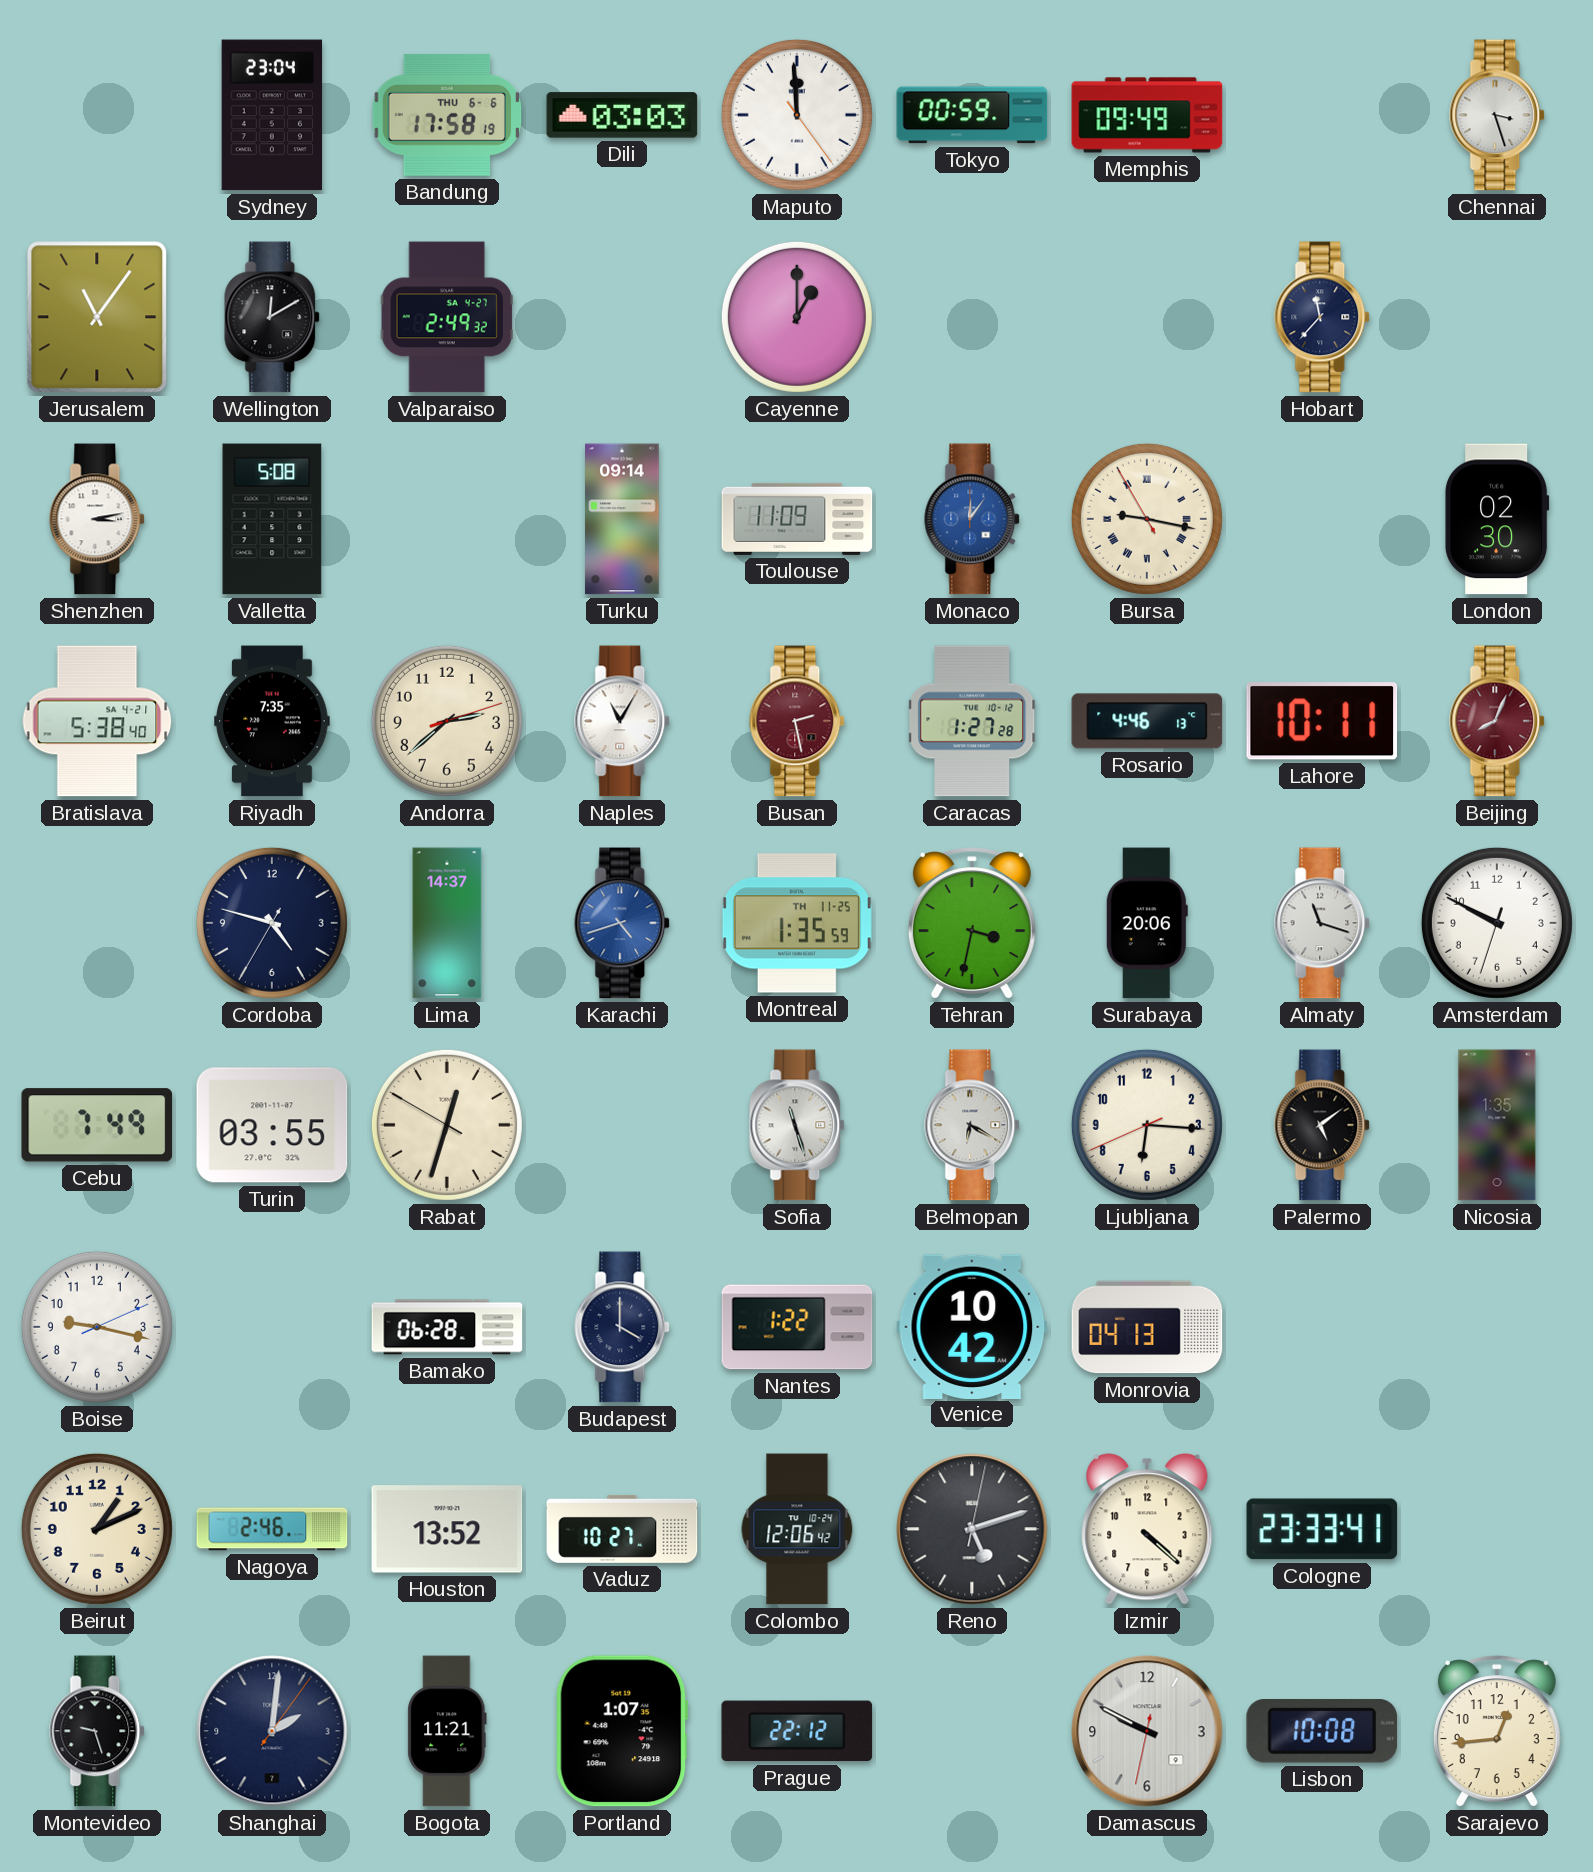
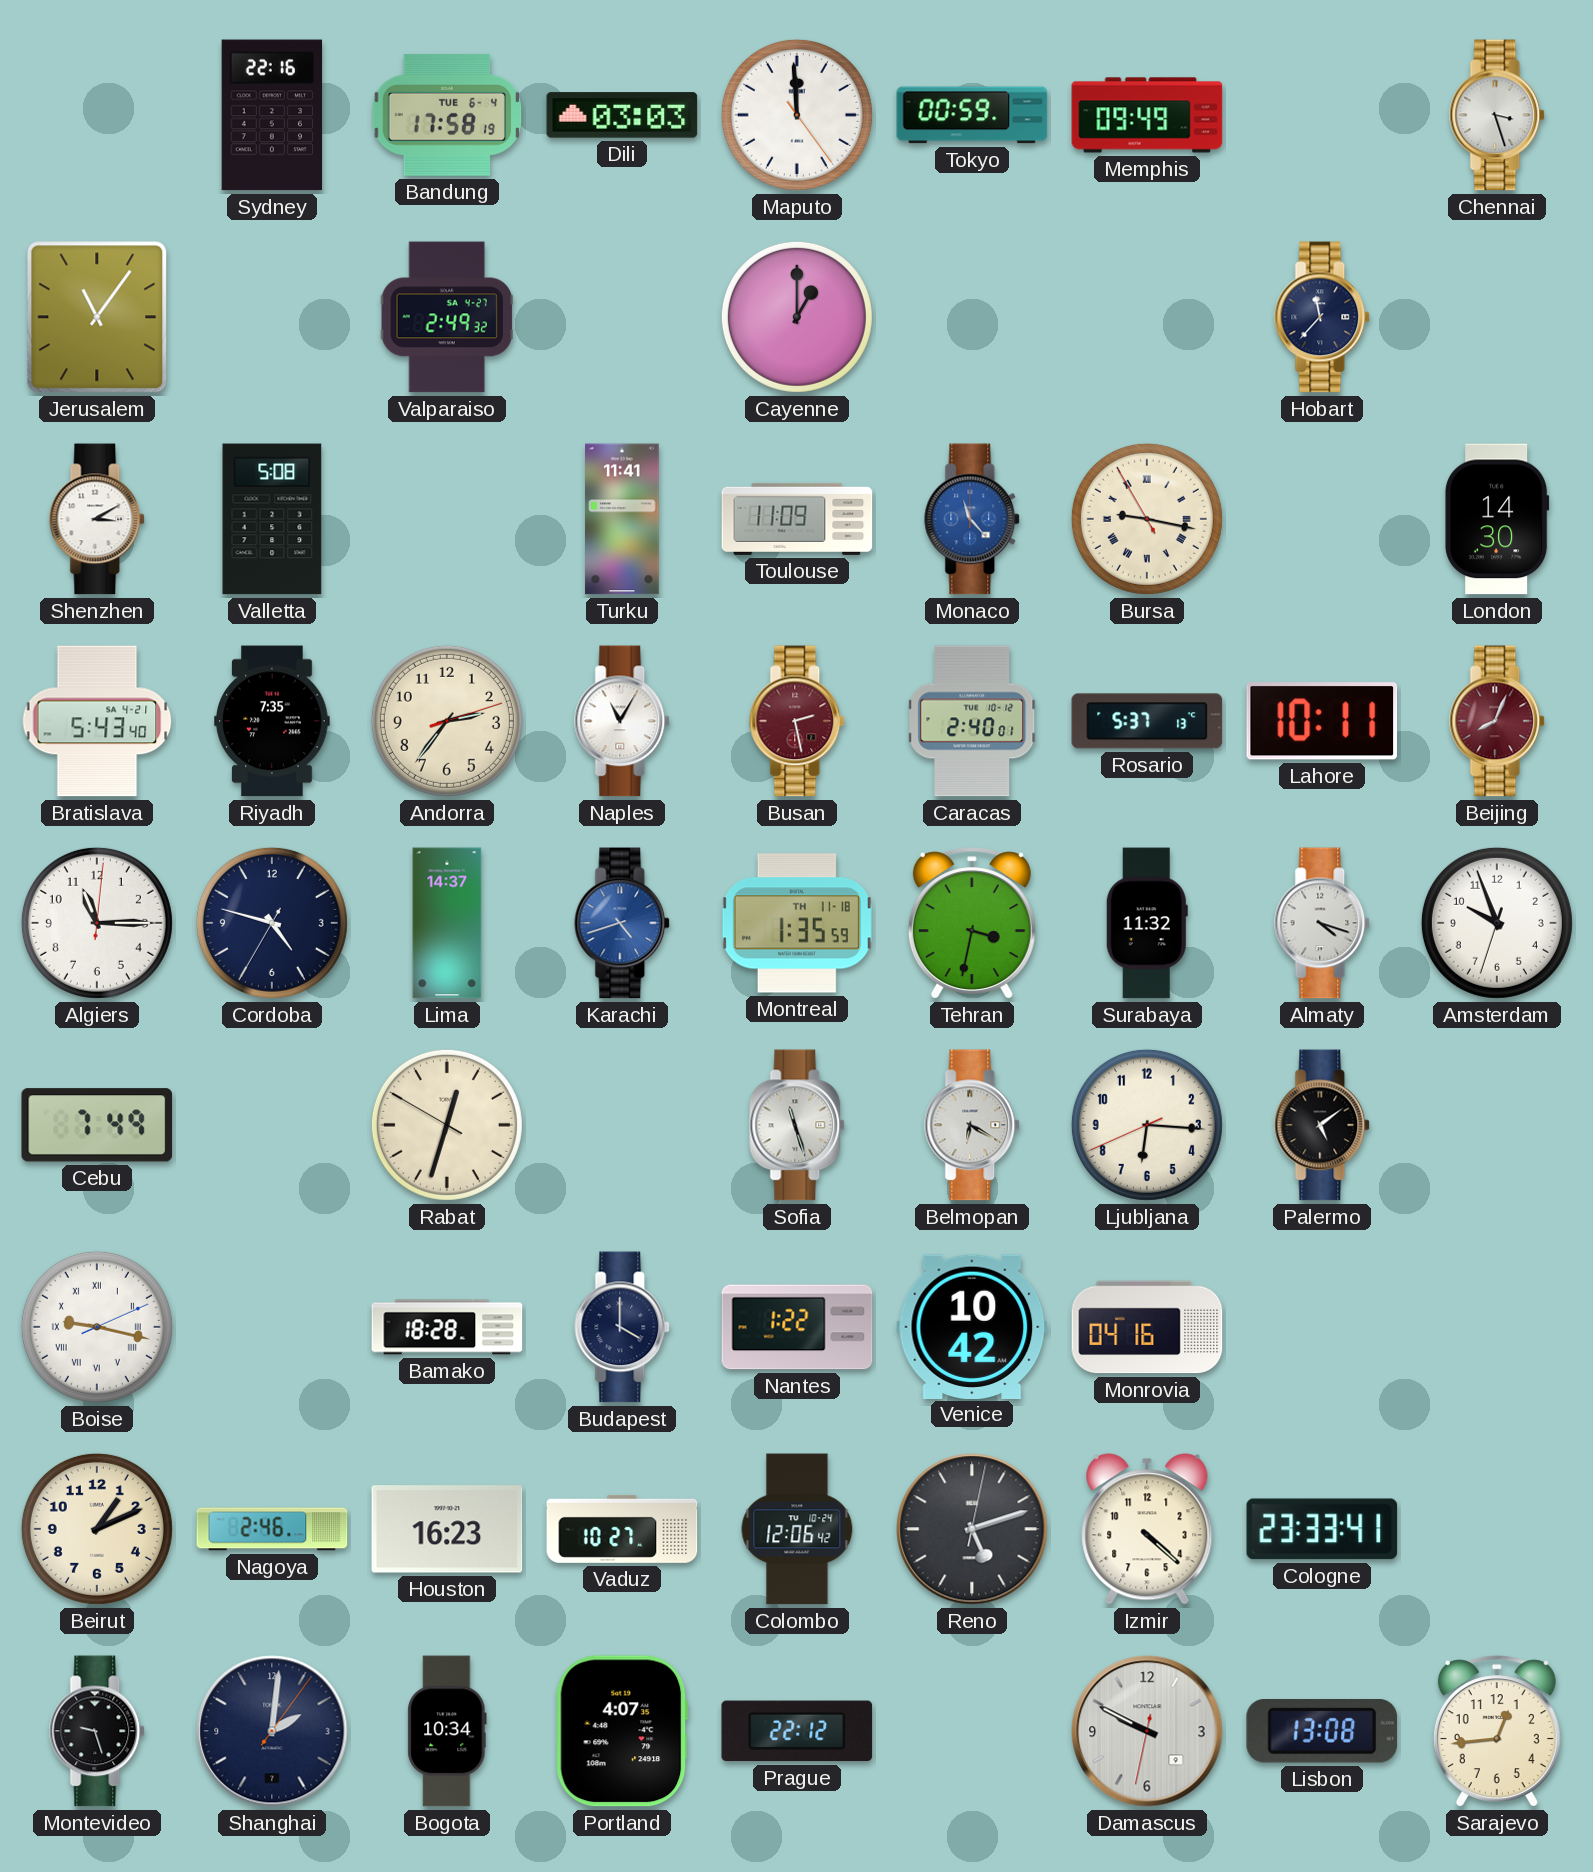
Sydney: 23:04 -> 22:16
Bandung date: THU 6-6 -> TUE 6-4
Wellington: 12:10 -> none
Shenzhen: 3:13 -> 3:10
Turku: 09:14 -> 11:41
Monaco: 12:06 -> 11:23
London: 02:30 -> 14:30
Bratislava: 5:38 -> 5:43
Andorra: 2:38 -> 2:36
Caracas: 1:27 -> 2:40
Rosario: 4:46 -> 5:37
Algiers: none -> 11:15
Montreal date: TH 11-25 -> TH 11-18
Surabaya: 20:06 -> 11:32
Almaty: 11:18 -> 4:18
Amsterdam: 9:49 -> 9:56
Turin: 03:55 -> none
Nicosia: 1:35 -> none
Boise numerals: Arabic -> Roman
Bamako: 06:28 -> 18:28
Monrovia: 04:13 -> 04:16
Houston: 13:52 -> 16:23
Bogota: 11:21 -> 10:34
Portland: 1:07 -> 4:07
Lisbon: 10:08 -> 13:08
